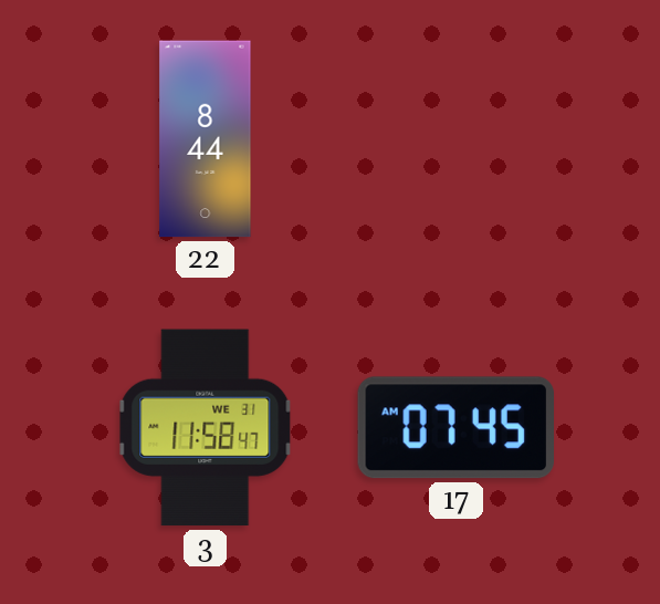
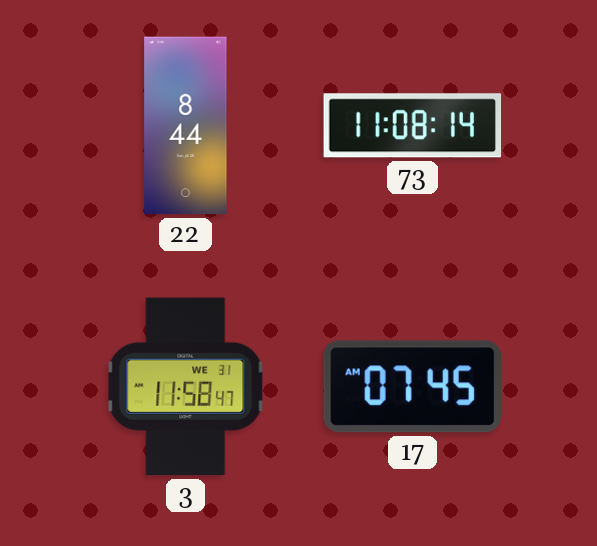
73: none -> 11:08
